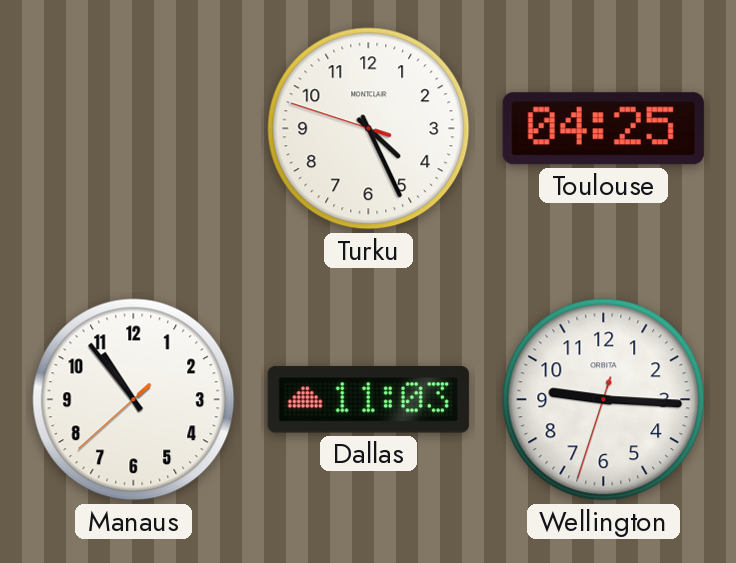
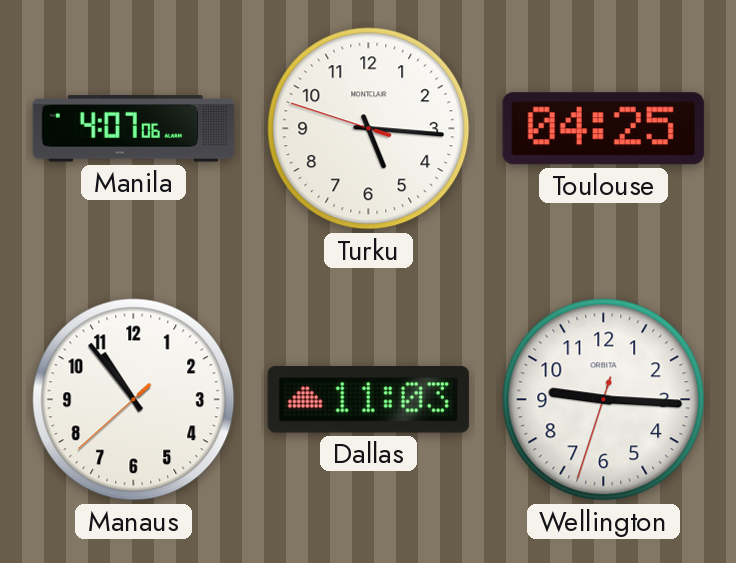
Manila: none -> 4:07
Turku: 4:25 -> 5:15
